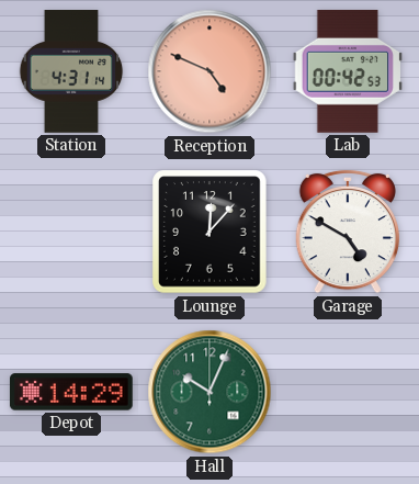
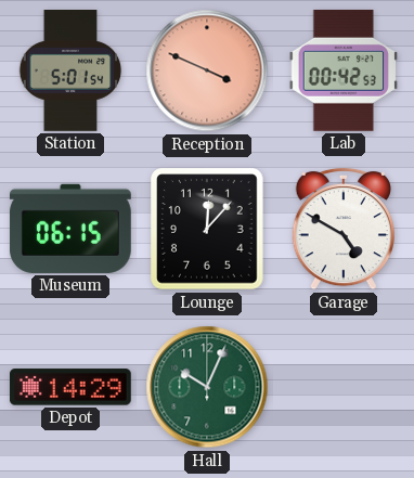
Station: 4:31 -> 5:01
Reception: 4:49 -> 3:49
Museum: none -> 06:15
